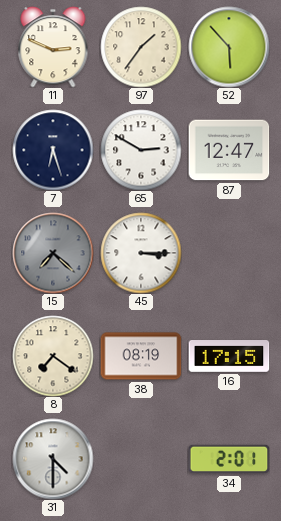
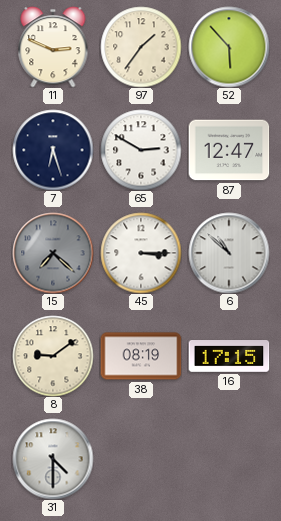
6: none -> 10:52
8: 7:21 -> 9:09
34: 2:01 -> none
